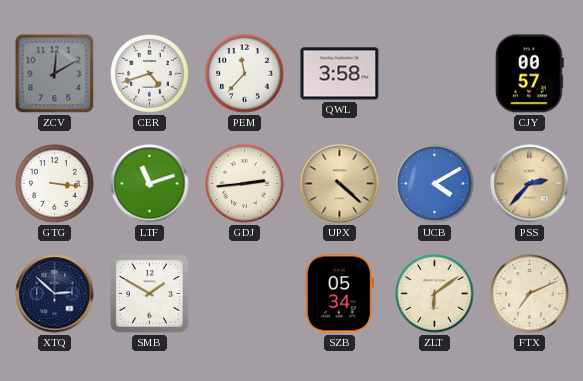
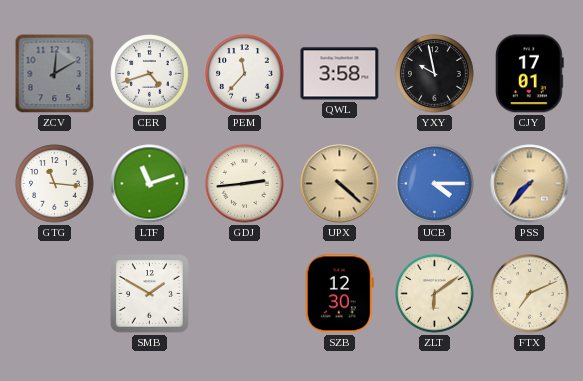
YXY: none -> 9:58
CJY: 00:57 -> 17:01
GTG: 3:16 -> 11:16
UCB: 4:10 -> 4:15
PSS: 2:37 -> 7:37
XTQ: 2:52 -> none
SZB: 05:34 -> 12:30
